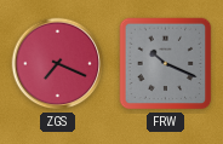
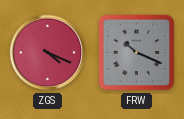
ZGS: 7:19 -> 4:19
